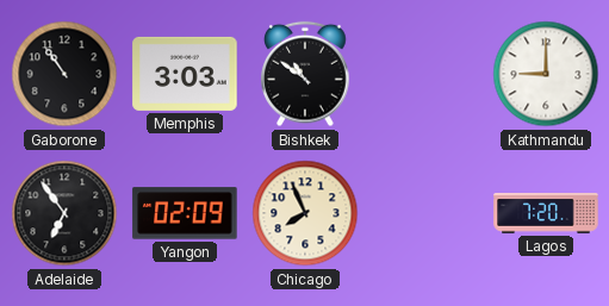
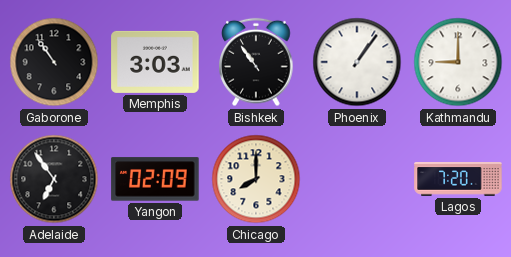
Bishkek: 10:51 -> 10:54
Phoenix: none -> 1:06
Chicago: 7:56 -> 8:00
